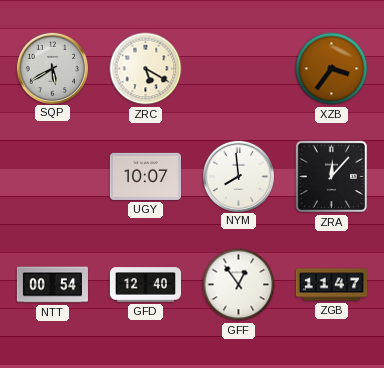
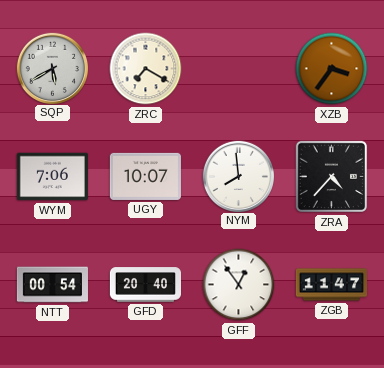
ZRC: 5:20 -> 7:20
WYM: none -> 7:06
ZRA: 12:07 -> 4:37
GFD: 12:40 -> 20:40
